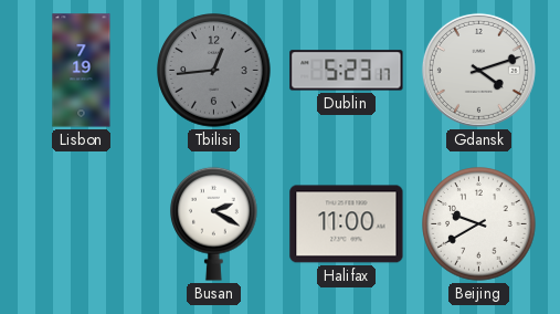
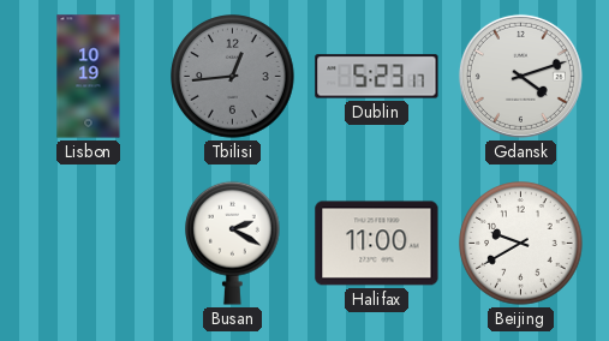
Lisbon: 7:19 -> 10:19
